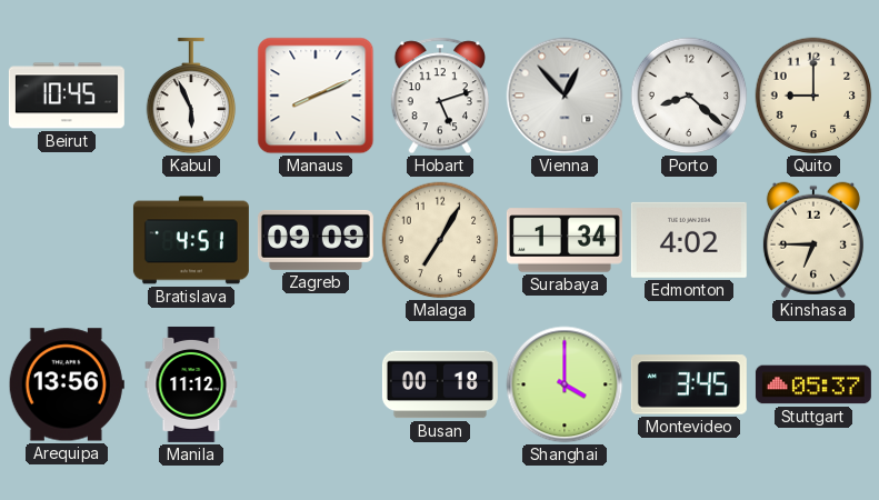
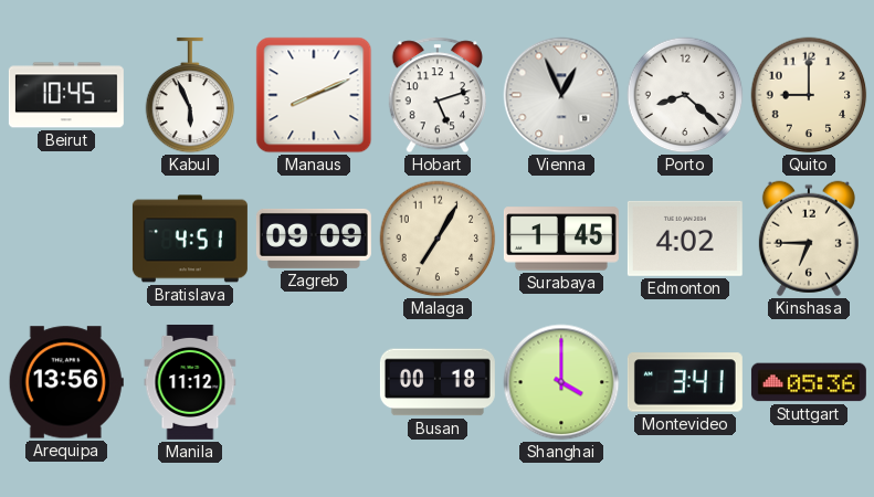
Vienna: 12:53 -> 12:56
Surabaya: 1:34 -> 1:45
Montevideo: 3:45 -> 3:41
Stuttgart: 05:37 -> 05:36
